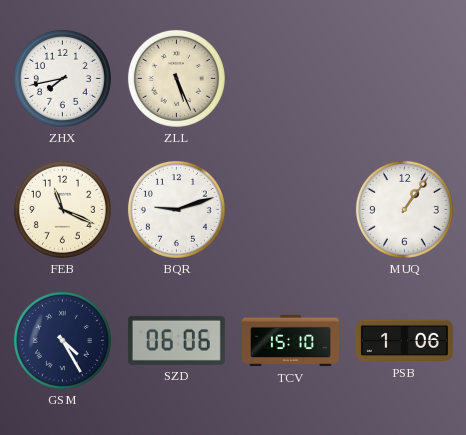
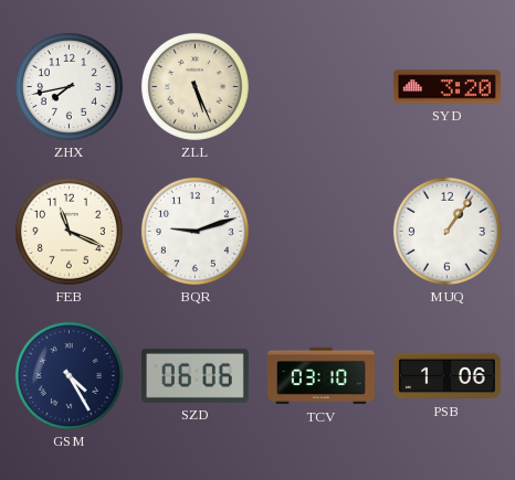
SYD: none -> 3:20
TCV: 15:10 -> 03:10
